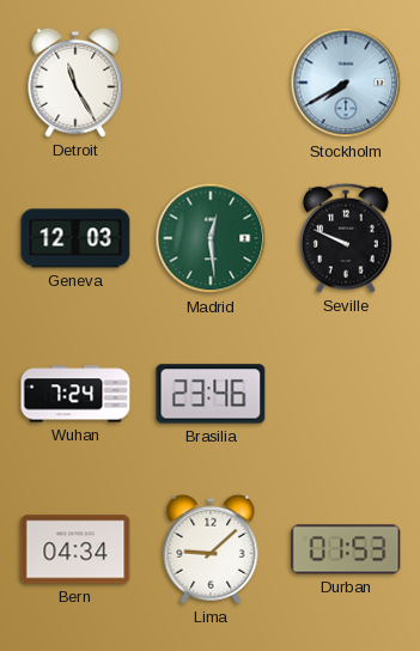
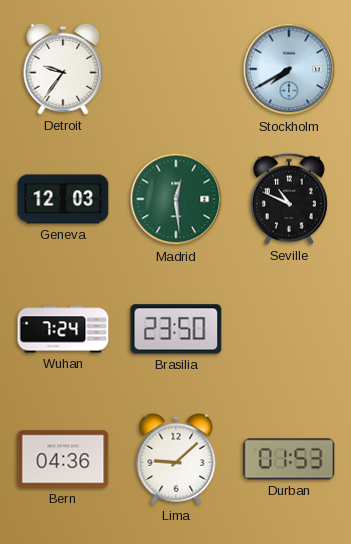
Detroit: 11:25 -> 9:36
Seville: 9:49 -> 10:49
Brasilia: 23:46 -> 23:50
Bern: 04:34 -> 04:36
